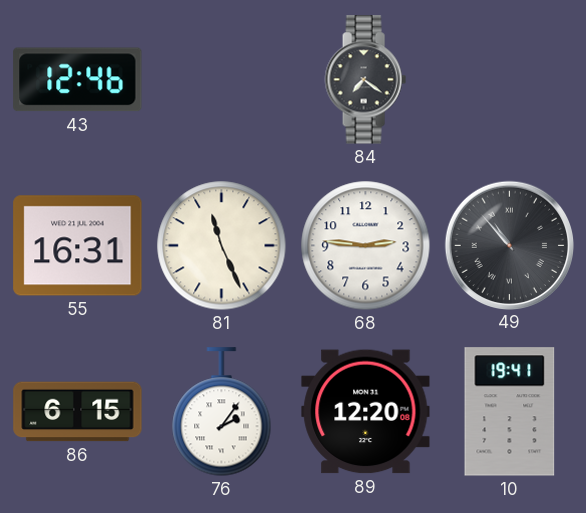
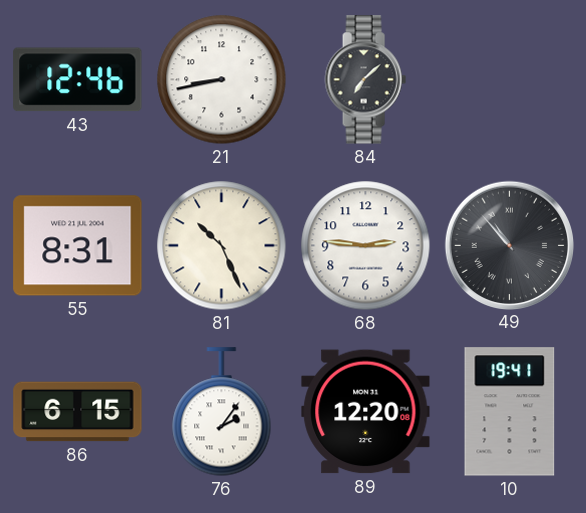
21: none -> 8:43
84: 7:21 -> 7:08
55: 16:31 -> 8:31
81: 11:26 -> 10:26
